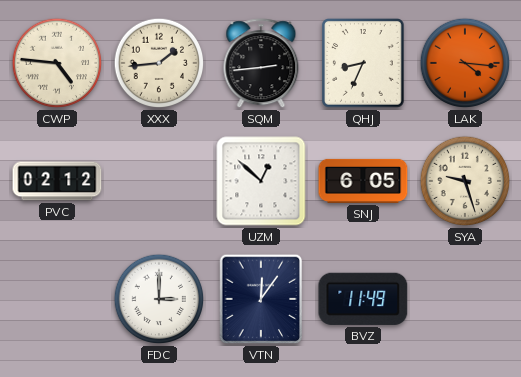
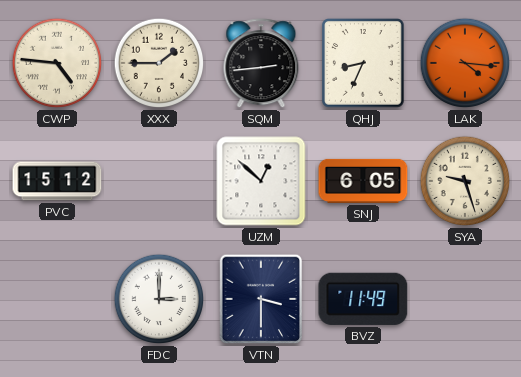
XXX: 1:44 -> 1:45
PVC: 02:12 -> 15:12
VTN: 12:06 -> 3:30
